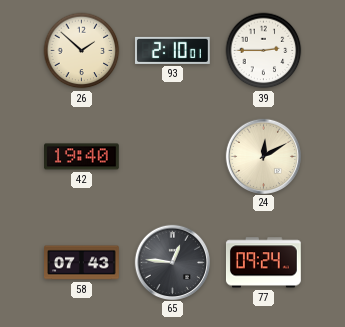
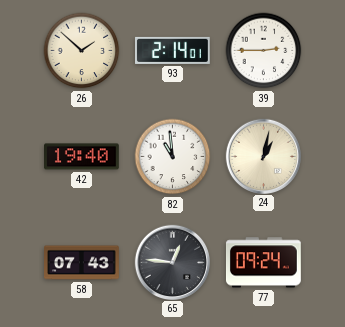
93: 2:10 -> 2:14
82: none -> 10:59
24: 12:10 -> 1:02
